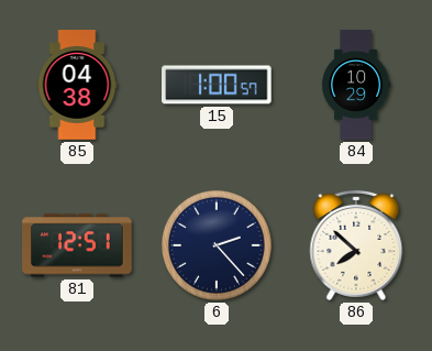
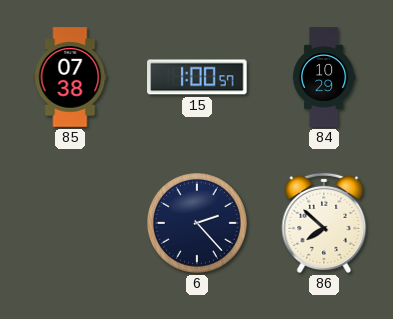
85: 04:38 -> 07:38
81: 12:51 -> none
